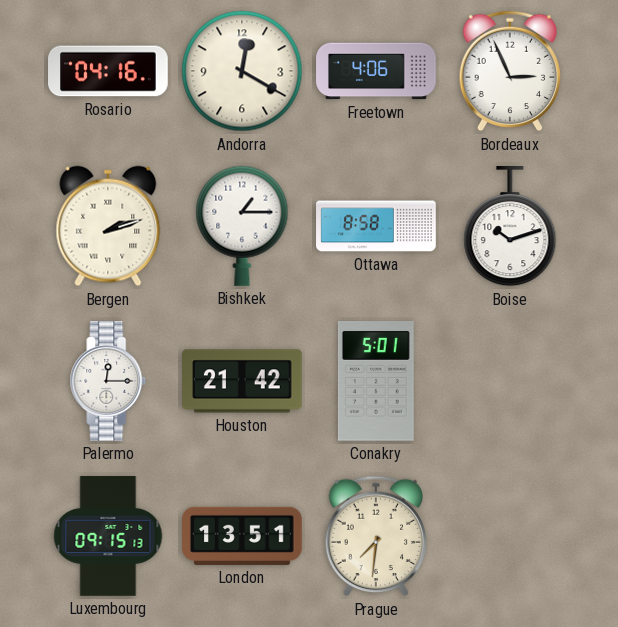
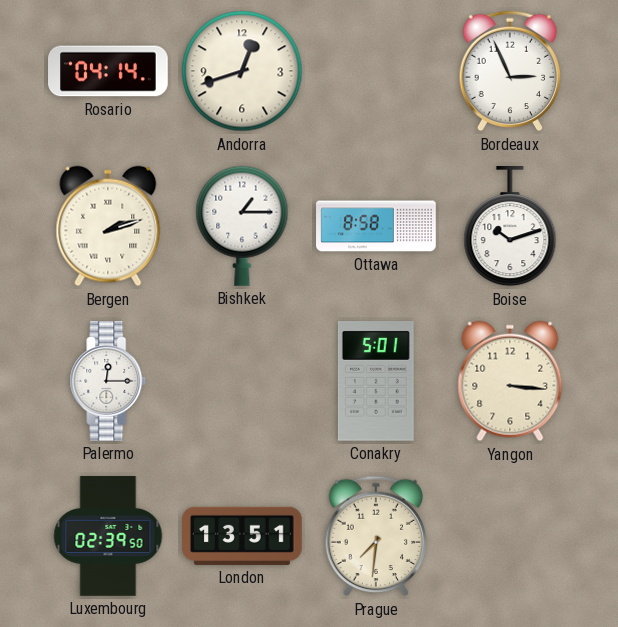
Rosario: 04:16 -> 04:14
Andorra: 12:20 -> 12:42
Freetown: 4:06 -> none
Houston: 21:42 -> none
Yangon: none -> 3:16
Luxembourg: 09:15 -> 02:39
